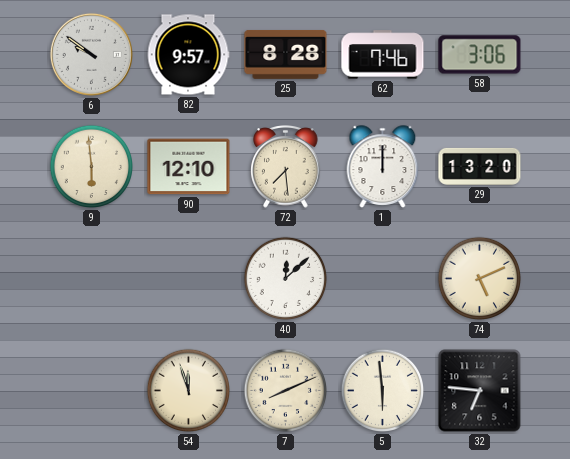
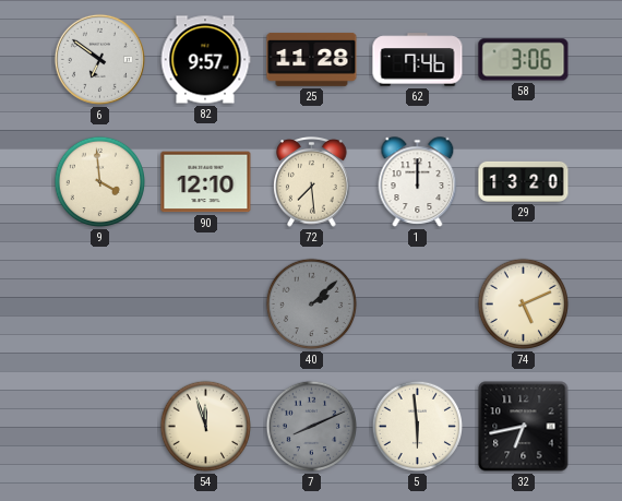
6: 9:51 -> 6:51
25: 8:28 -> 11:28
9: 5:59 -> 3:59
40: 12:08 -> 2:08
40 dial: white -> grey
7 dial: cream -> grey
32: 6:46 -> 6:43
